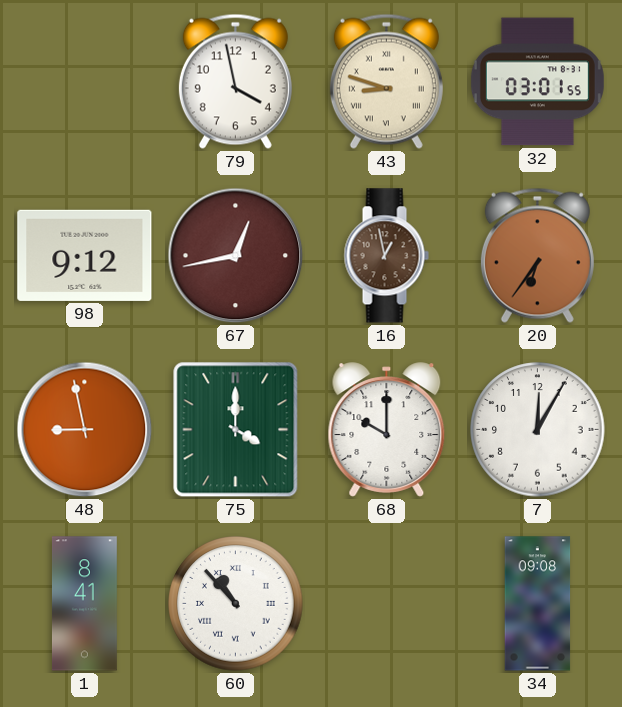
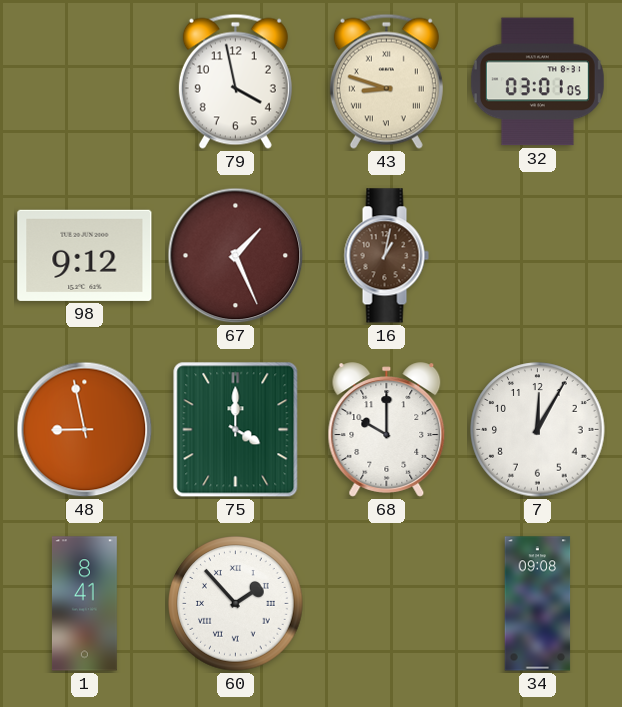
32: 03:01:55 -> 03:01:05
67: 12:43 -> 1:26
16: 12:58 -> 1:02
20: 6:36 -> none
60: 10:53 -> 1:53
